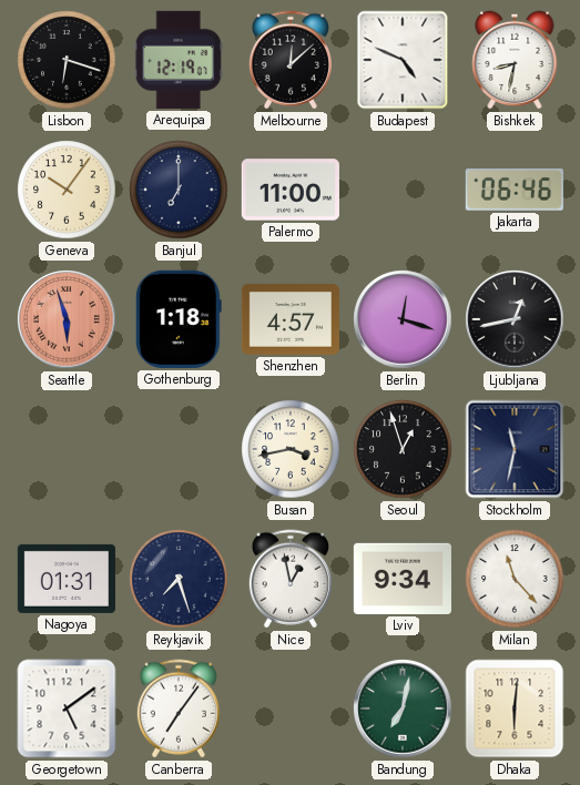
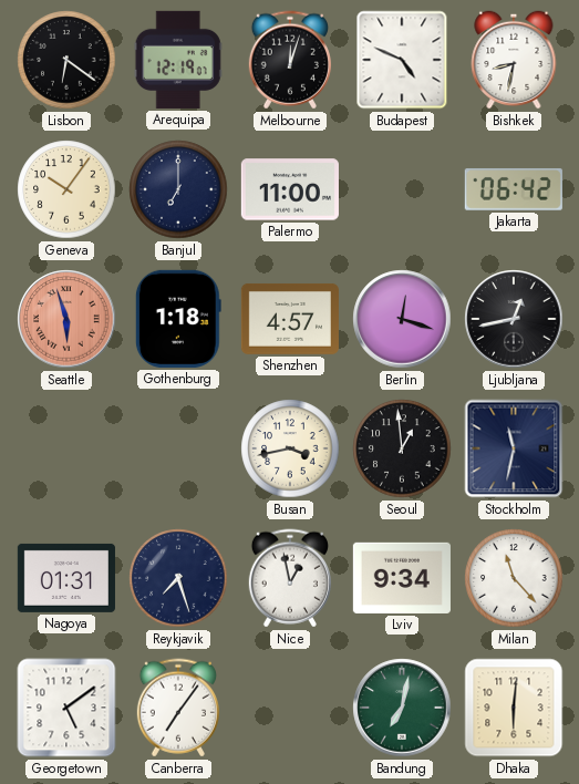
Lisbon: 6:18 -> 6:21
Melbourne: 12:08 -> 12:03
Jakarta: 06:46 -> 06:42
Seoul: 12:57 -> 12:59
